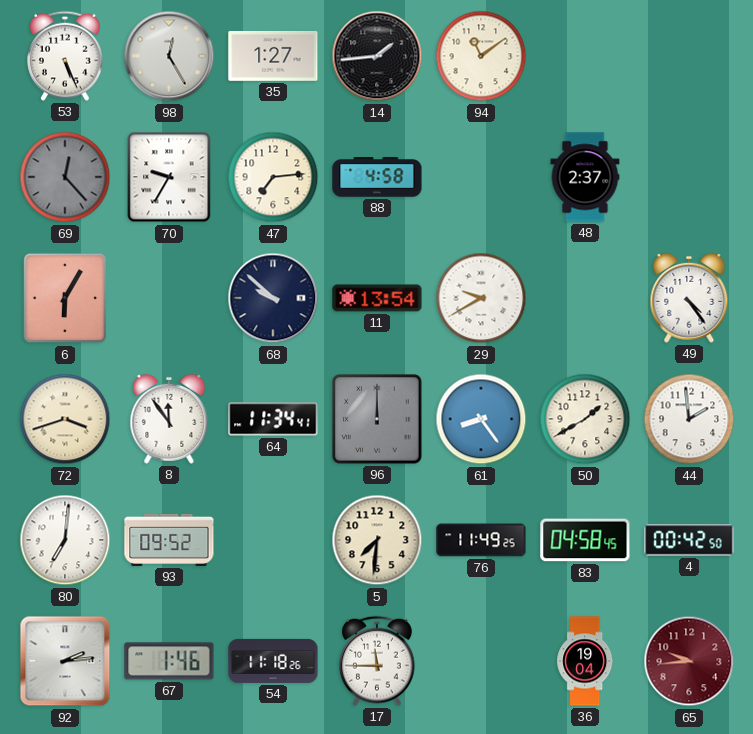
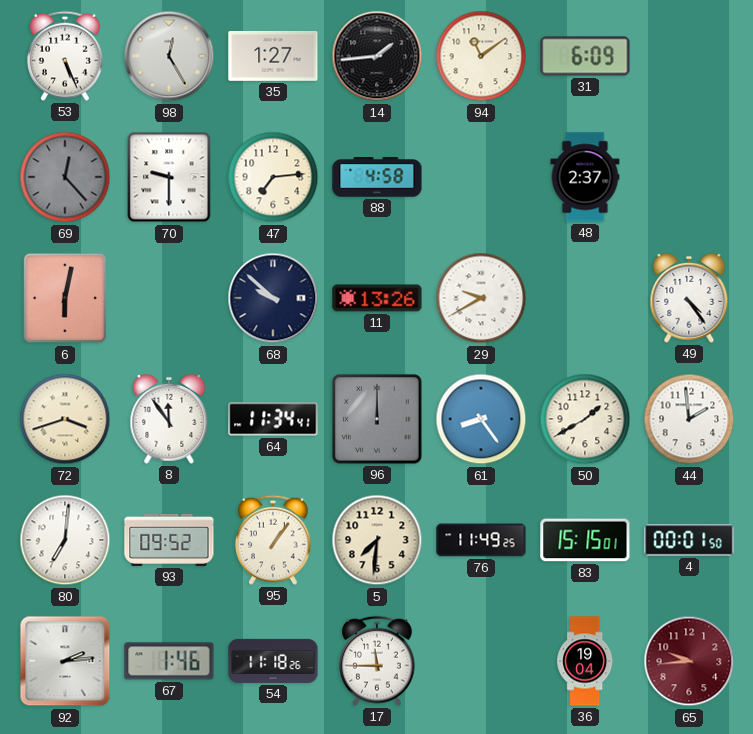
31: none -> 6:09
70: 9:35 -> 9:30
6: 6:05 -> 6:02
11: 13:54 -> 13:26
95: none -> 1:06
83: 04:58 -> 15:15
4: 00:42 -> 00:01
